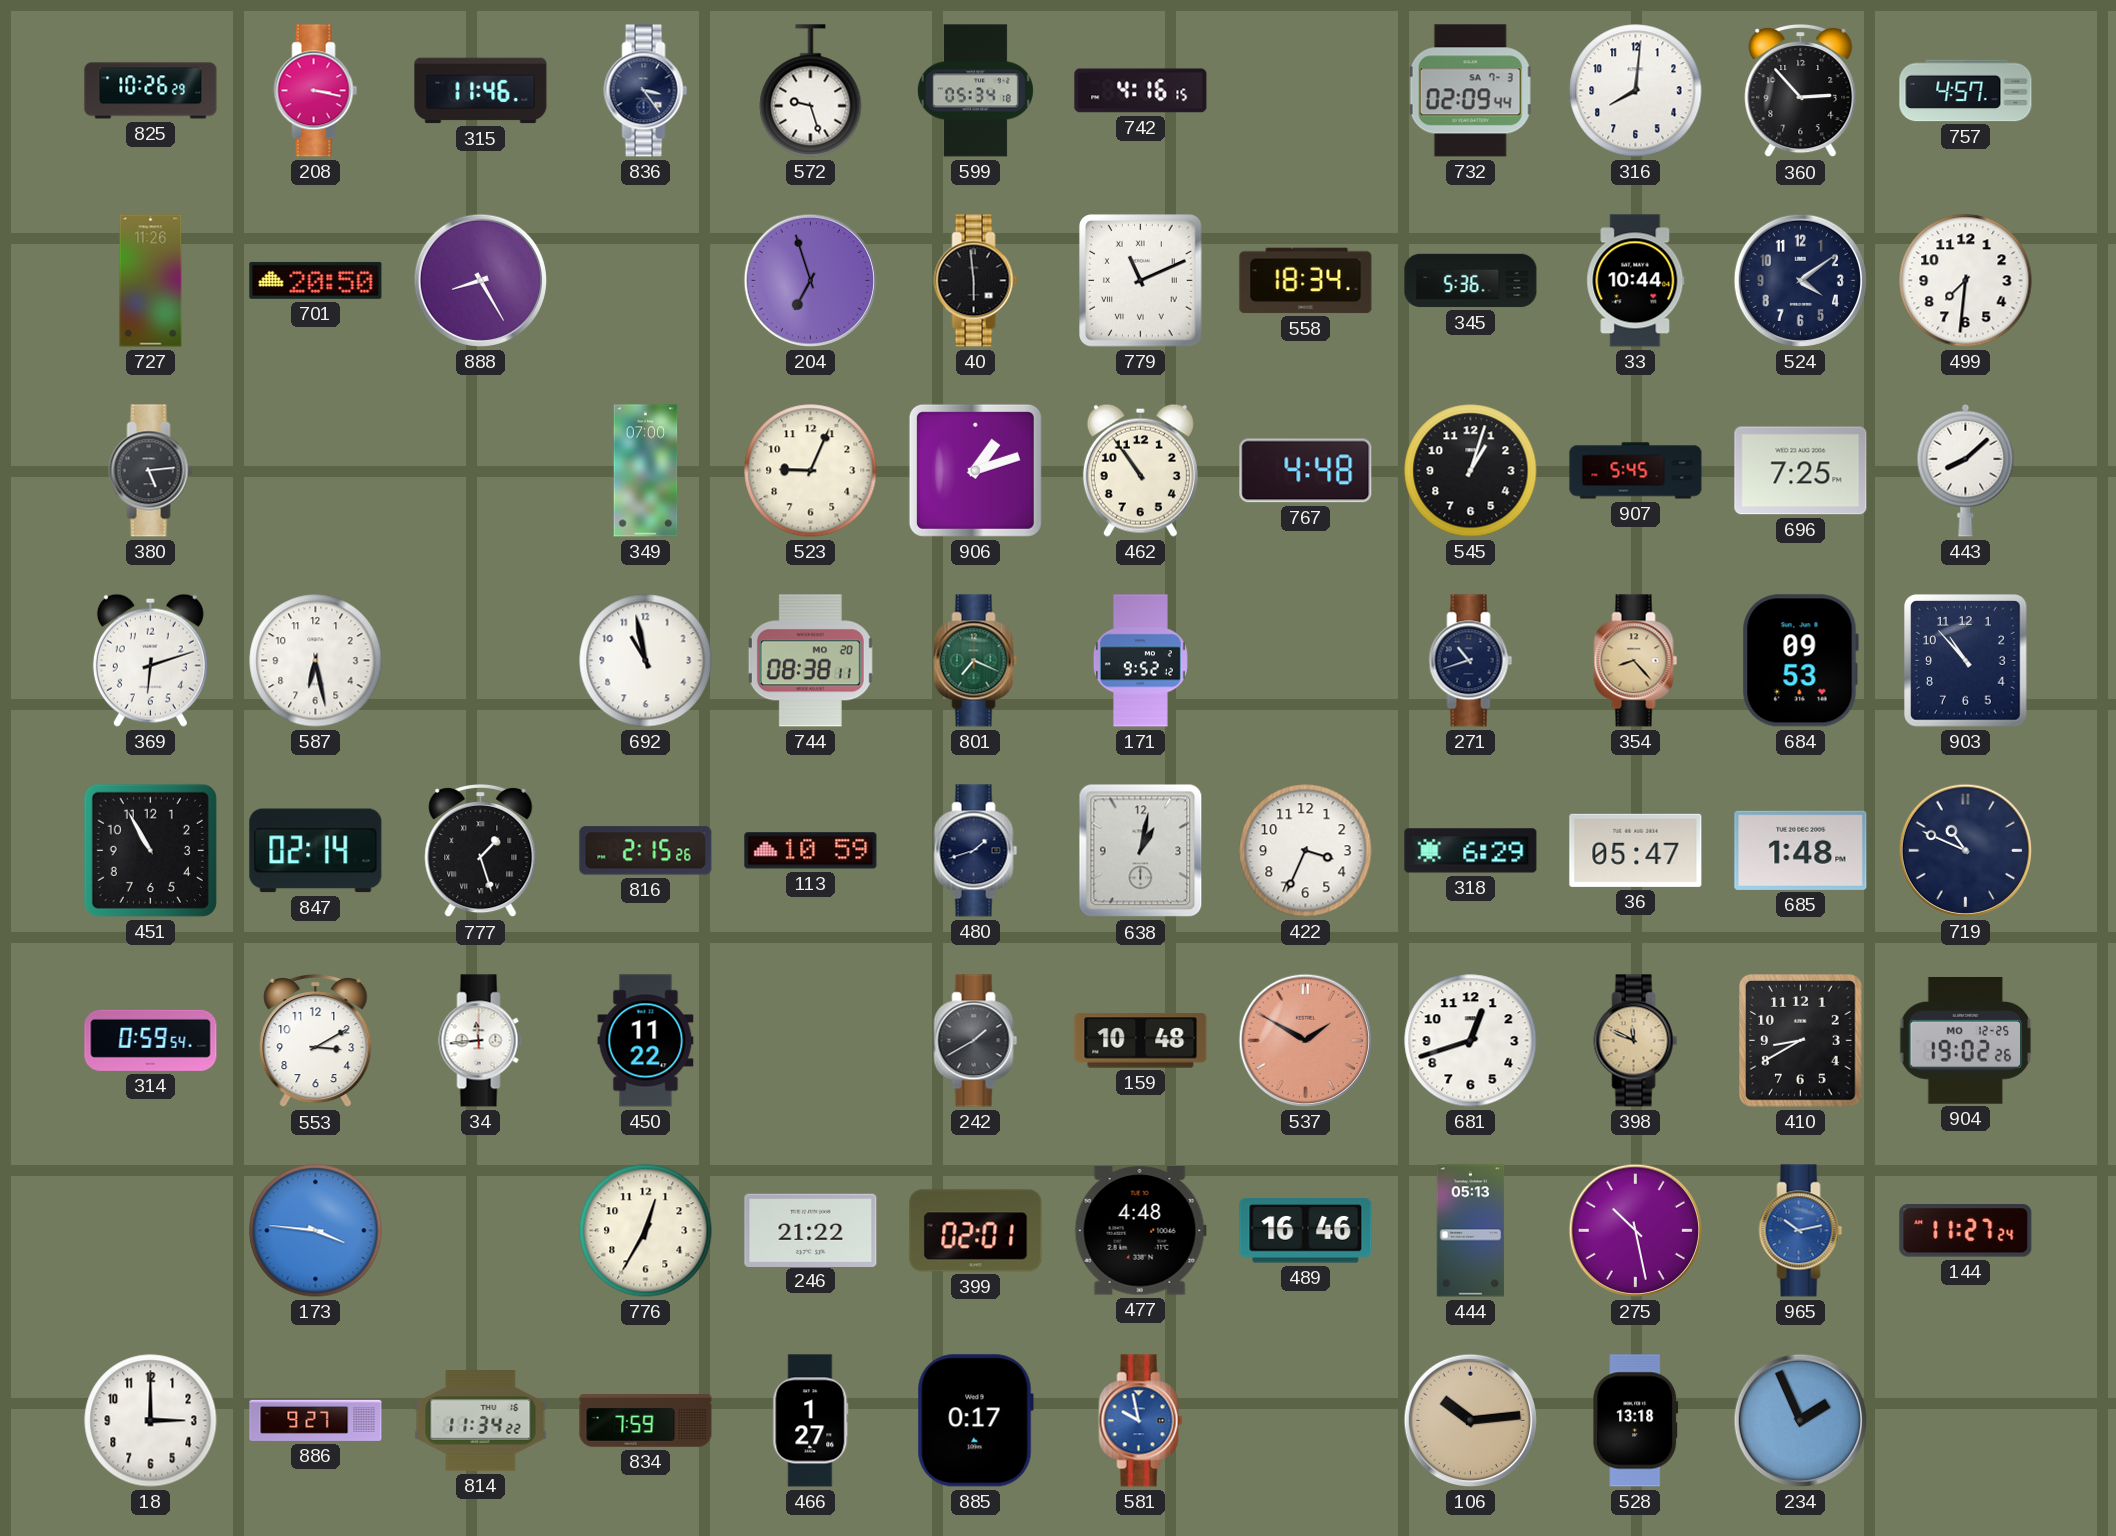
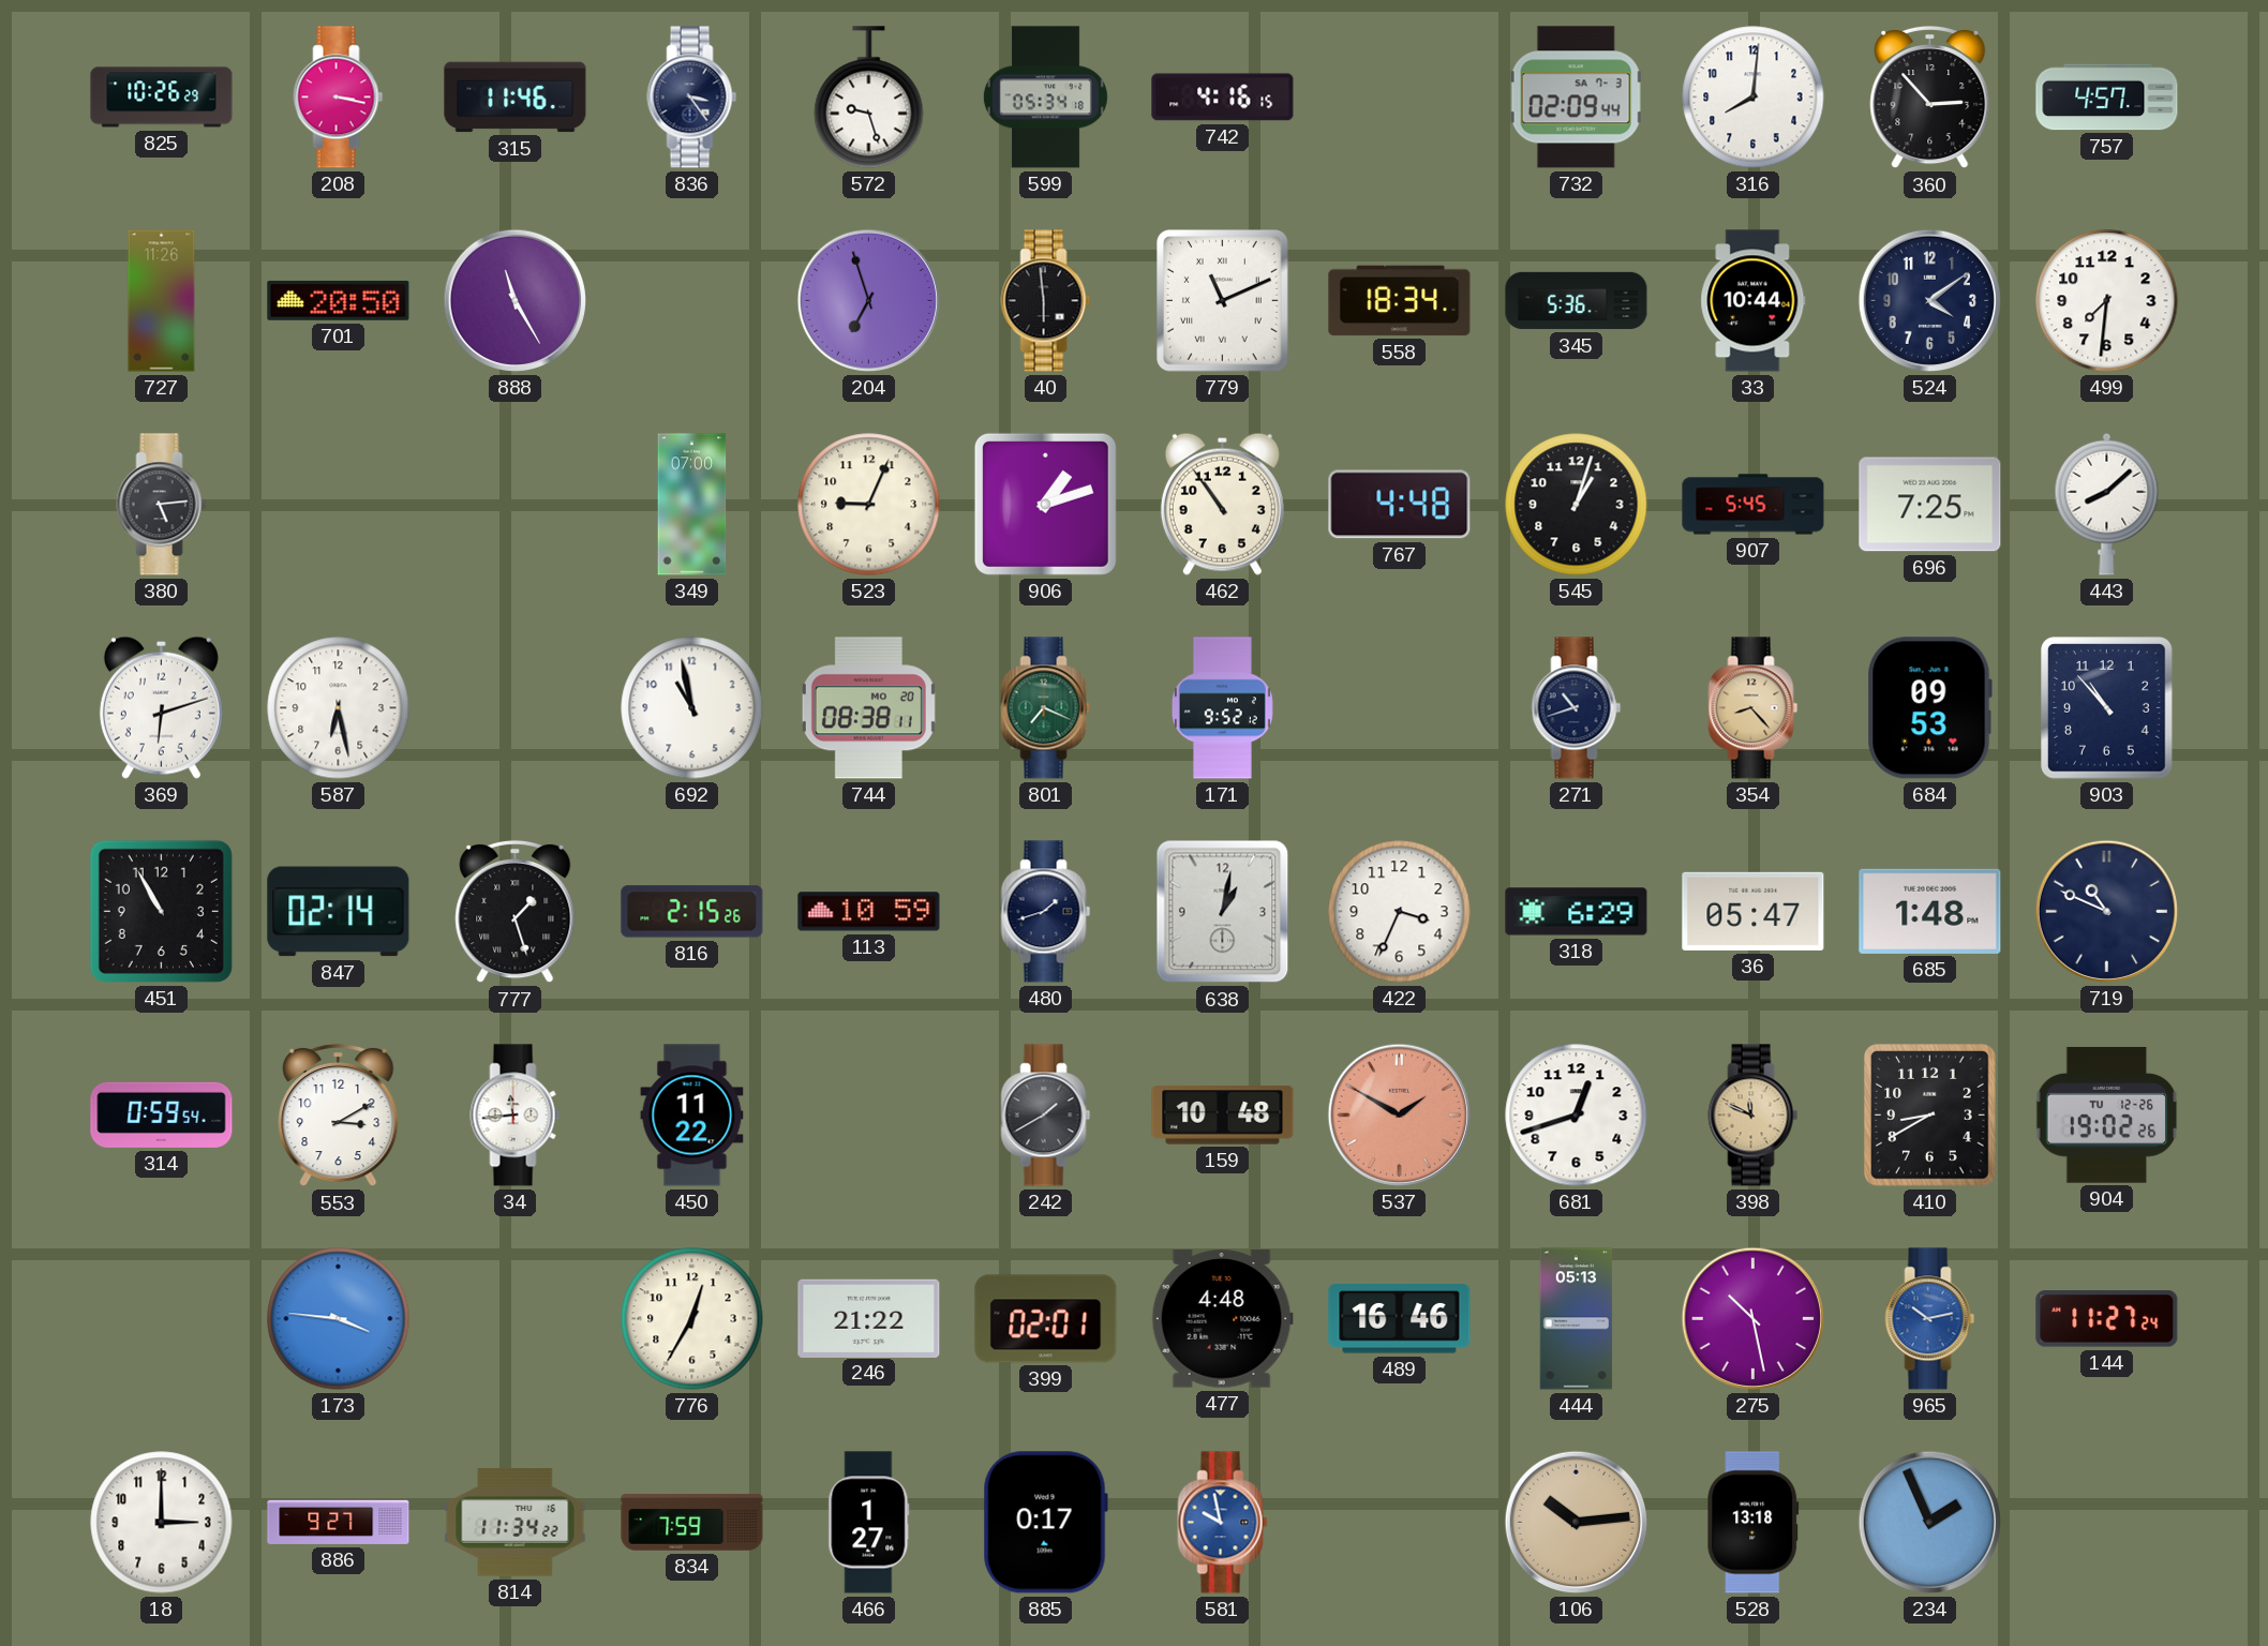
888: 8:25 -> 11:25
904 date: MO 12-25 -> TU 12-26
